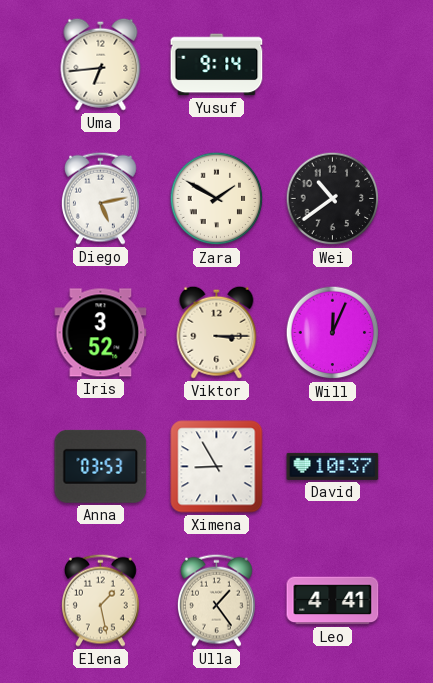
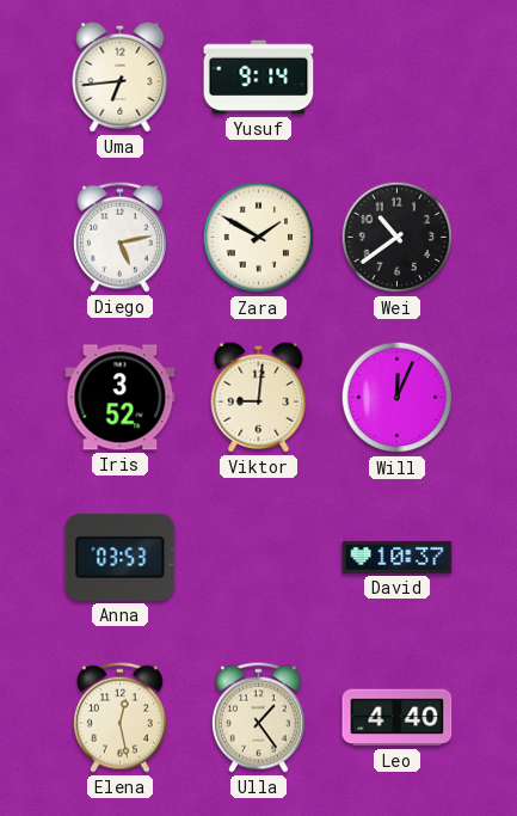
Viktor: 3:15 -> 9:01
Ximena: 8:55 -> none
Elena: 1:28 -> 12:28
Leo: 4:41 -> 4:40
